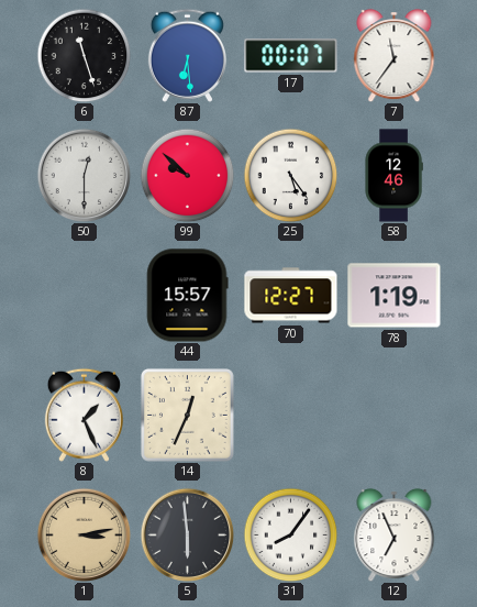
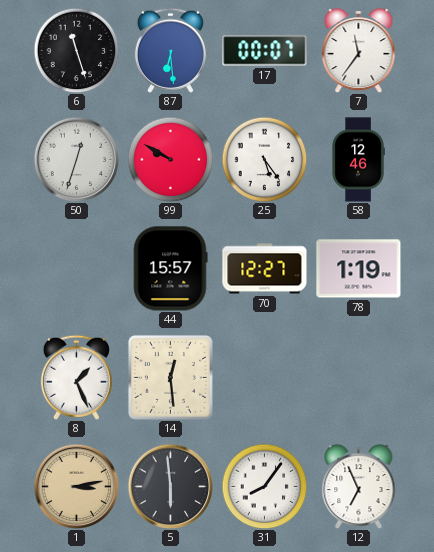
50: 12:30 -> 12:33
99: 9:52 -> 9:50
14: 12:34 -> 12:29
